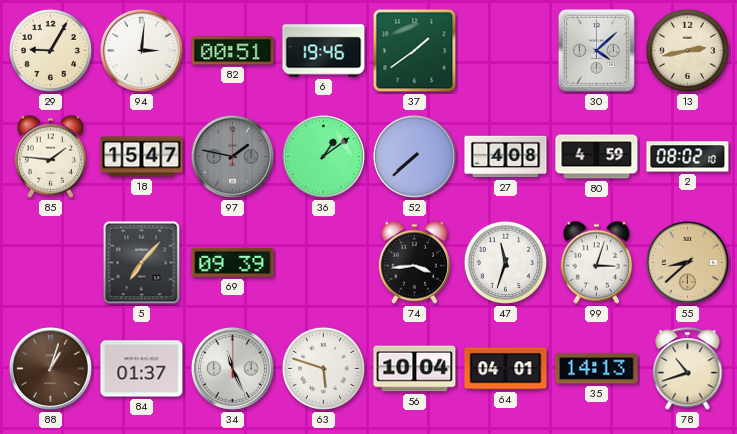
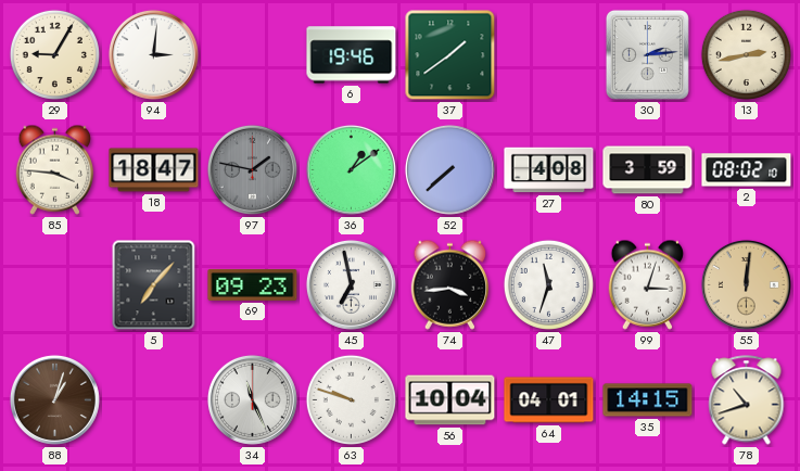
82: 00:51 -> none
30: 4:08 -> 2:14
85: 1:46 -> 3:46
18: 15:47 -> 18:47
80: 4:59 -> 3:59
69: 09:39 -> 09:23
45: none -> 6:58
55: 8:38 -> 12:01
84: 01:37 -> none
63: 5:48 -> 9:48
35: 14:13 -> 14:15
